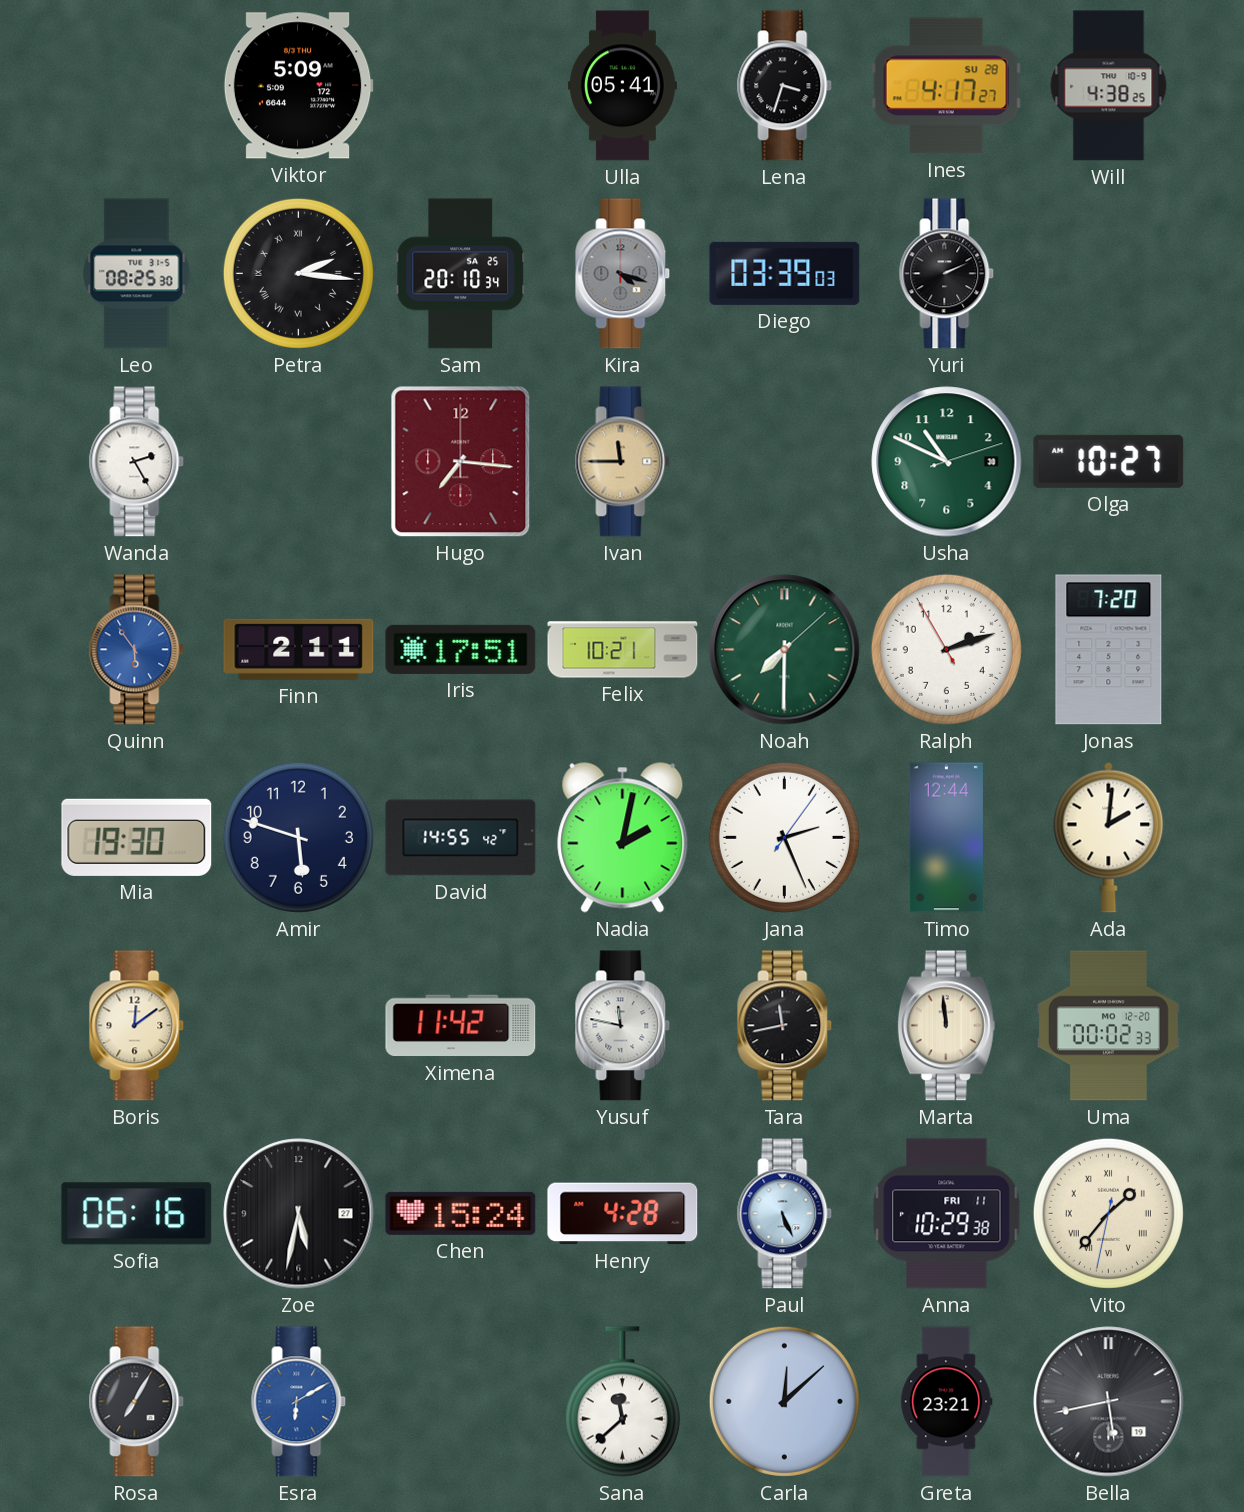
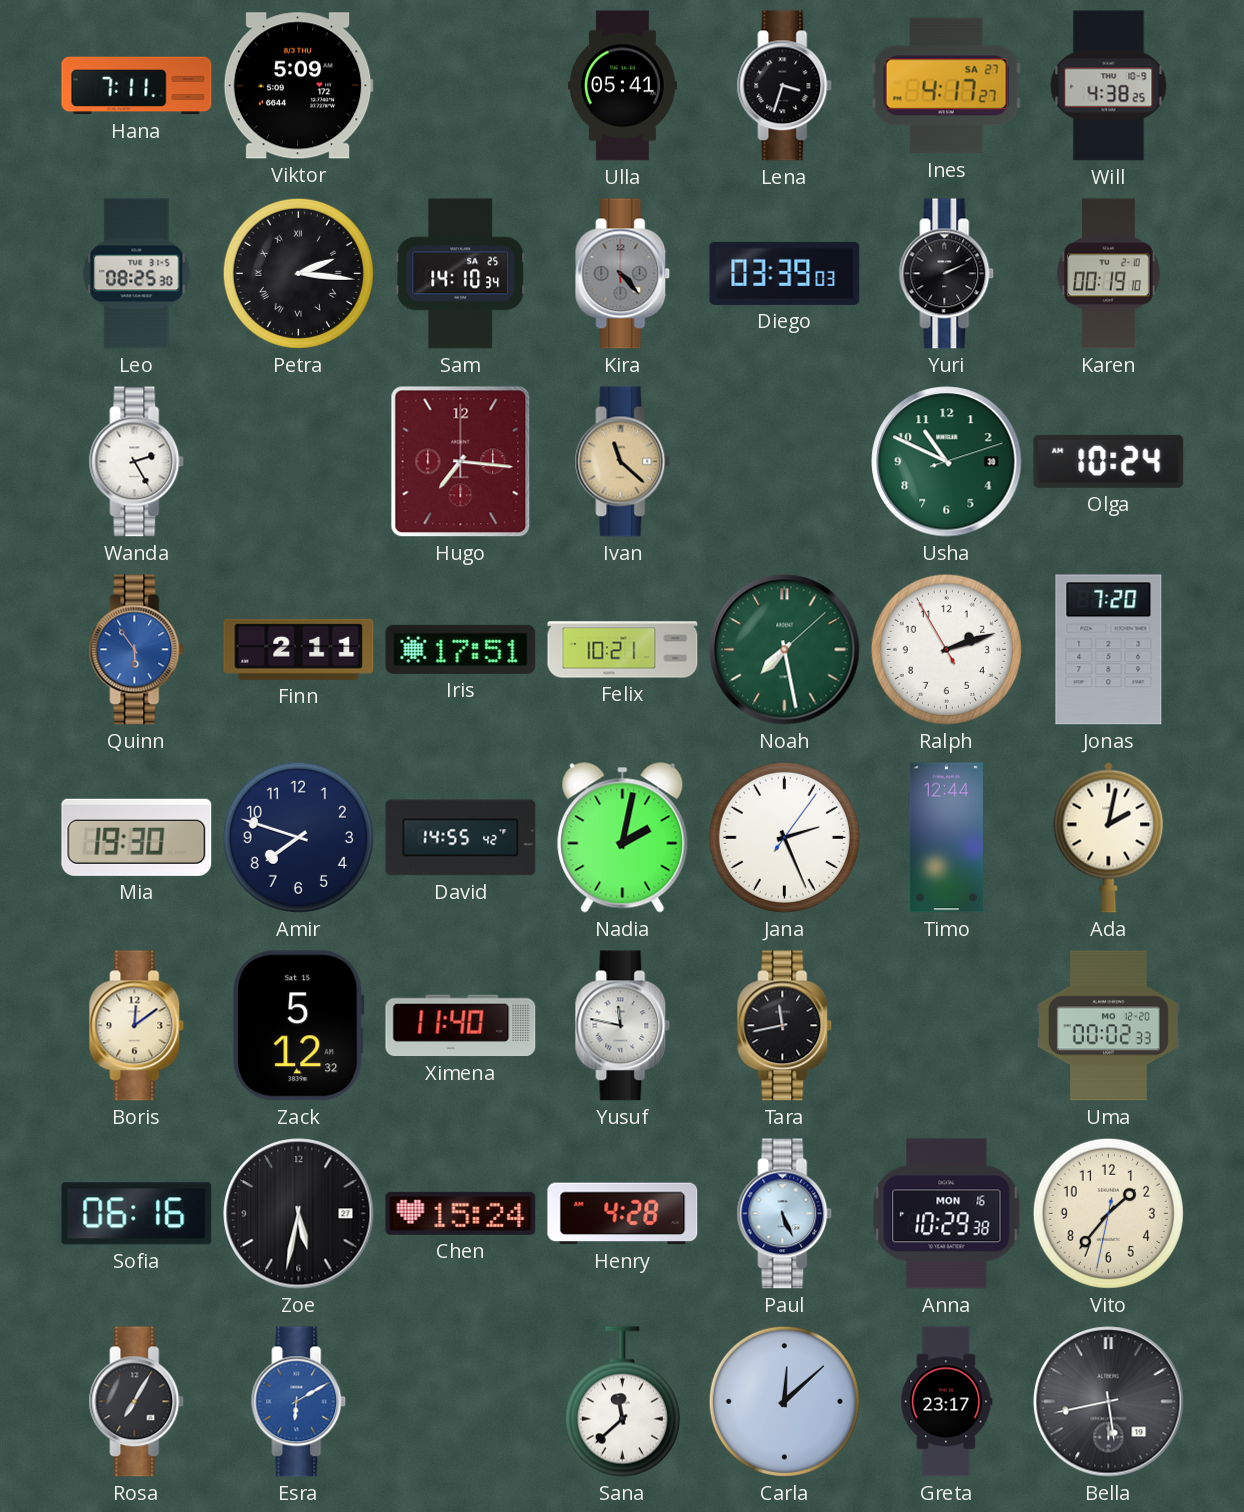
Hana: none -> 7:11
Ines date: SU 28 -> SA 27
Sam: 20:10 -> 14:10
Kira: 4:18 -> 4:23
Karen: none -> 00:19
Ivan: 11:45 -> 11:22
Olga: 10:27 -> 10:24
Noah: 7:30 -> 7:28
Amir: 5:48 -> 7:48
Ada: 2:01 -> 2:02
Zack: none -> 5:12
Ximena: 11:42 -> 11:40
Marta: 11:59 -> none
Anna date: FRI 11 -> MON 16
Vito numerals: Roman -> Arabic
Greta: 23:21 -> 23:17
